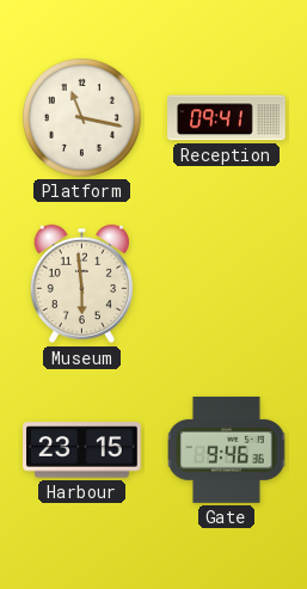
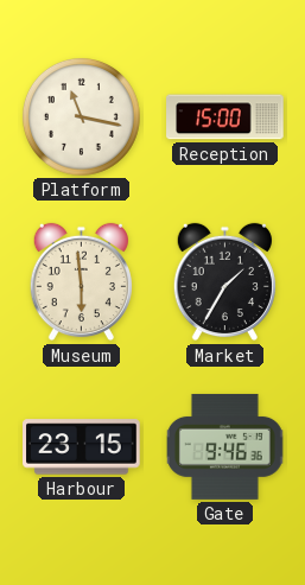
Reception: 09:41 -> 15:00
Market: none -> 1:35
